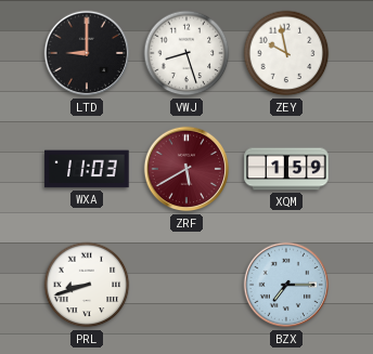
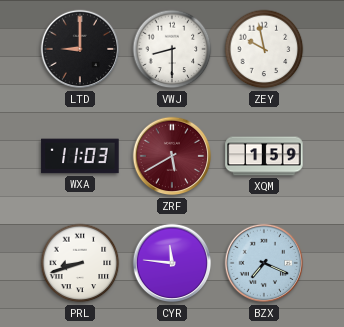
VWJ: 8:27 -> 8:30
CYR: none -> 11:46
BZX: 7:15 -> 7:19
